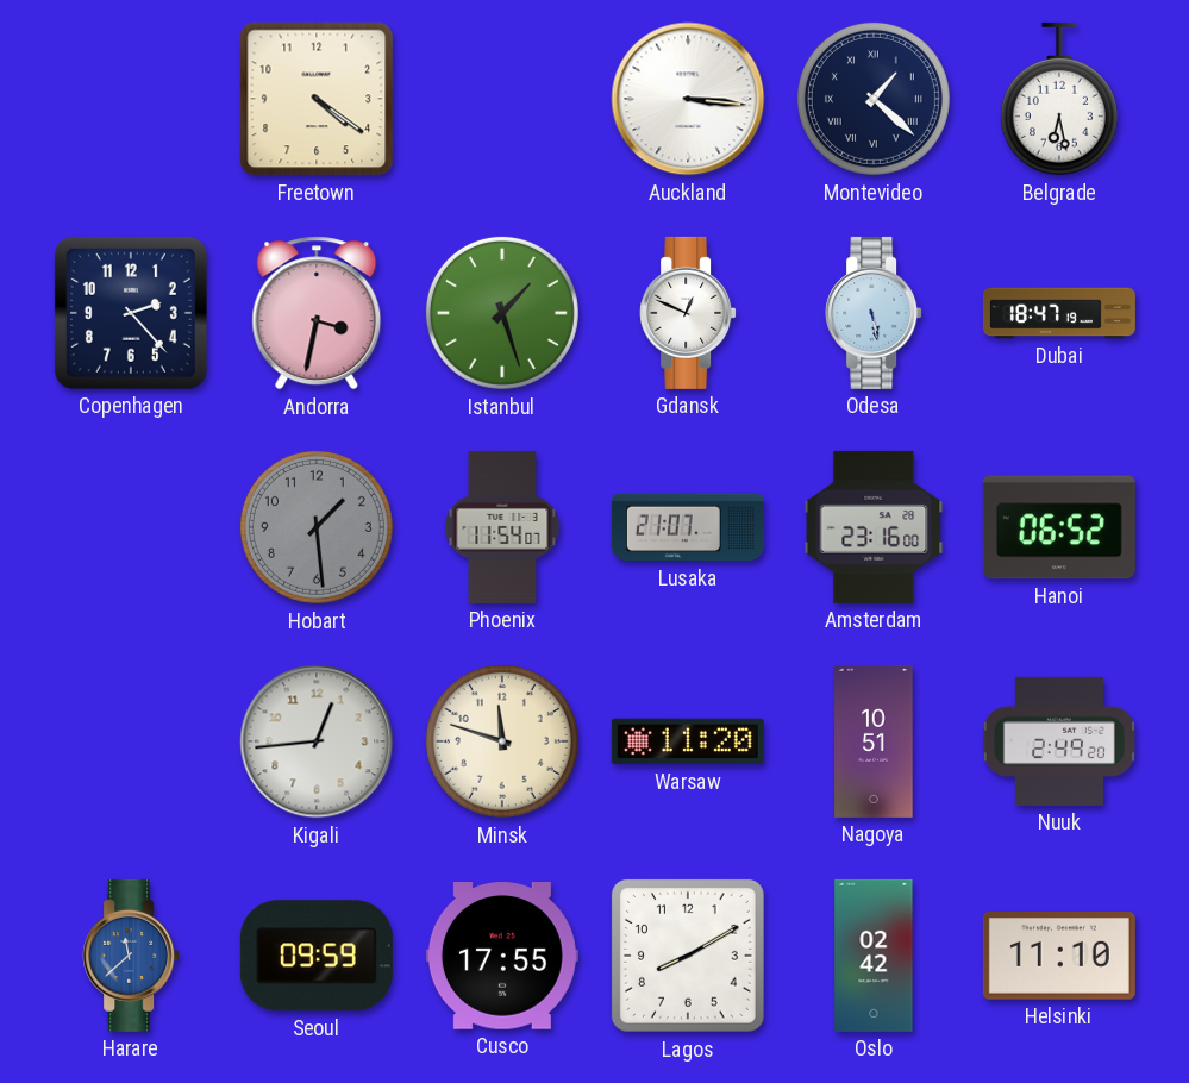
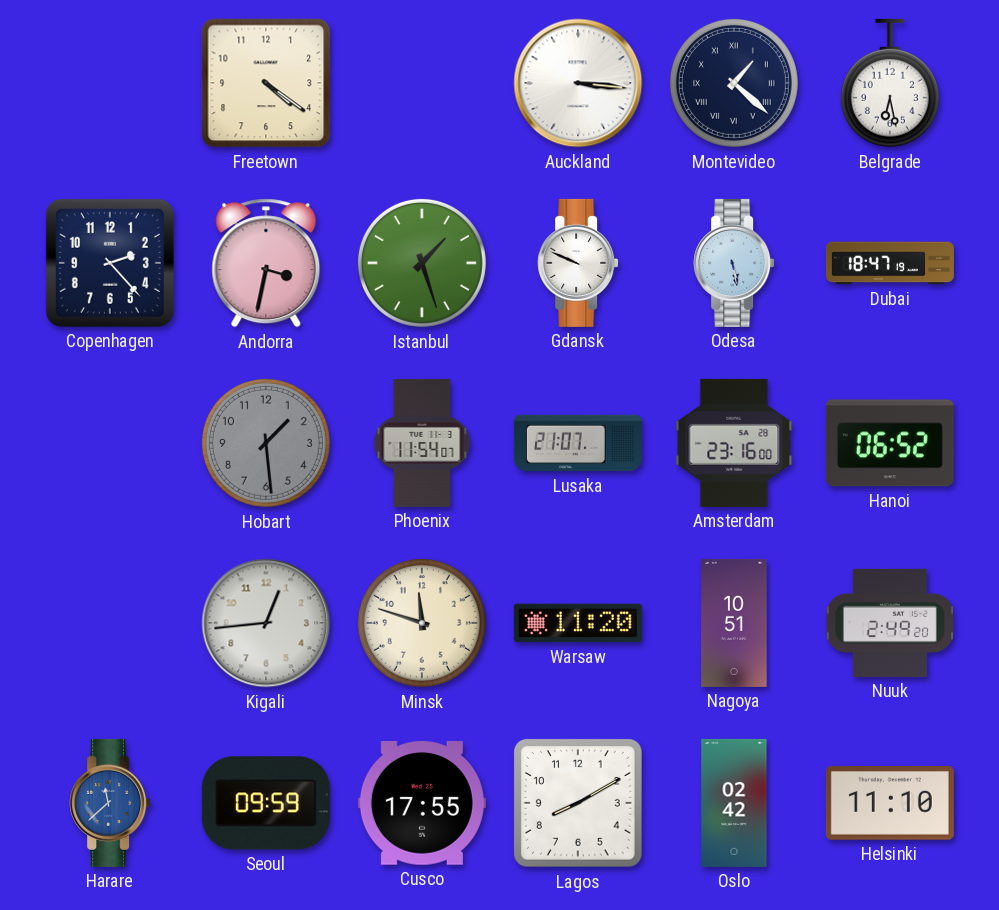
Gdansk: 12:49 -> 9:49
